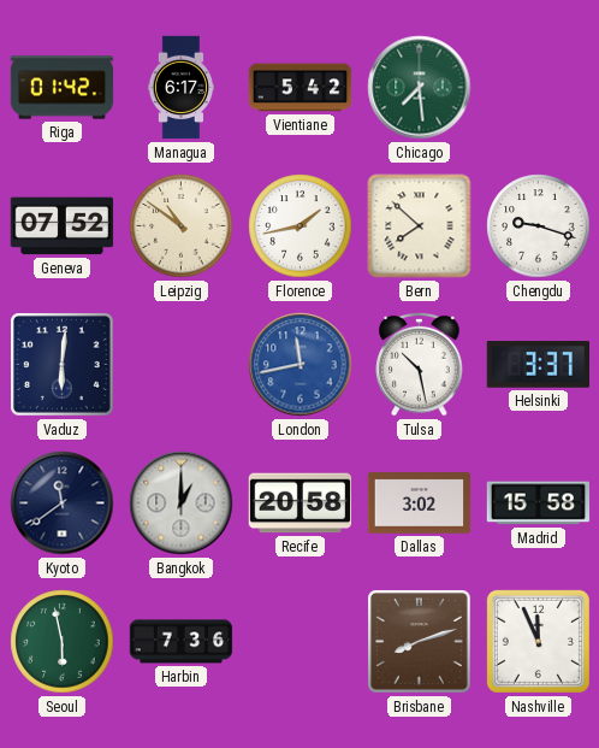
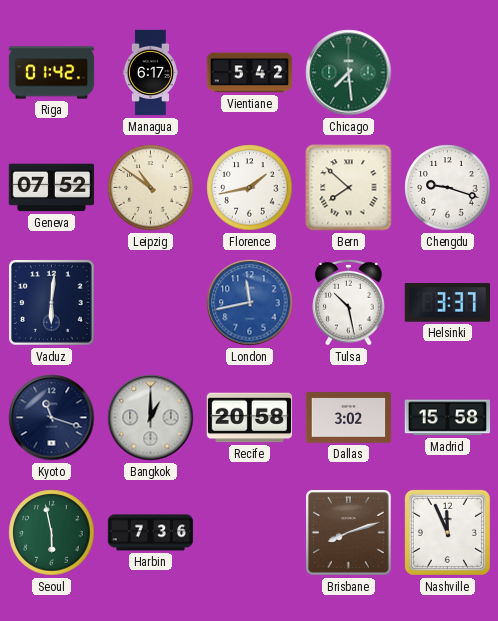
Kyoto: 11:39 -> 11:18
